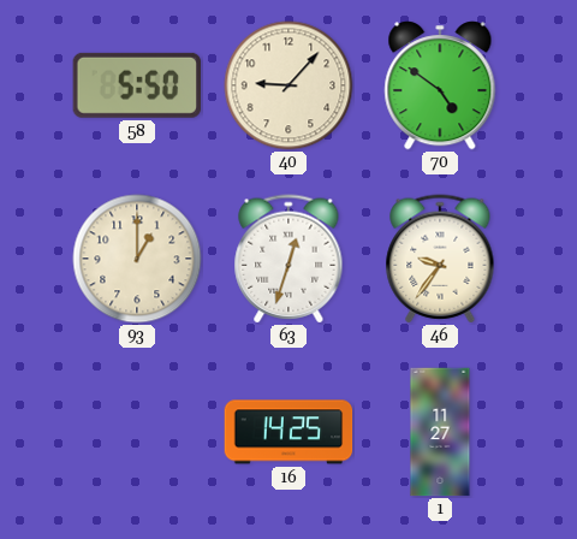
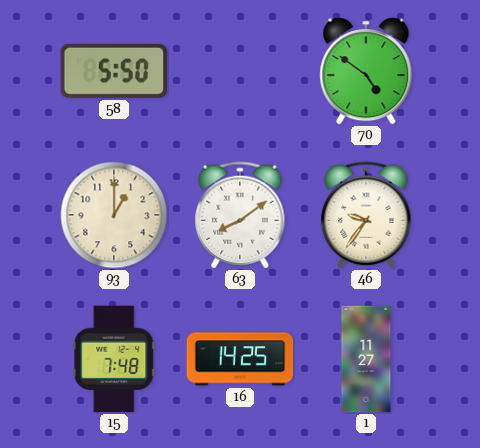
40: 9:07 -> none
63: 12:33 -> 8:09
15: none -> 7:48
